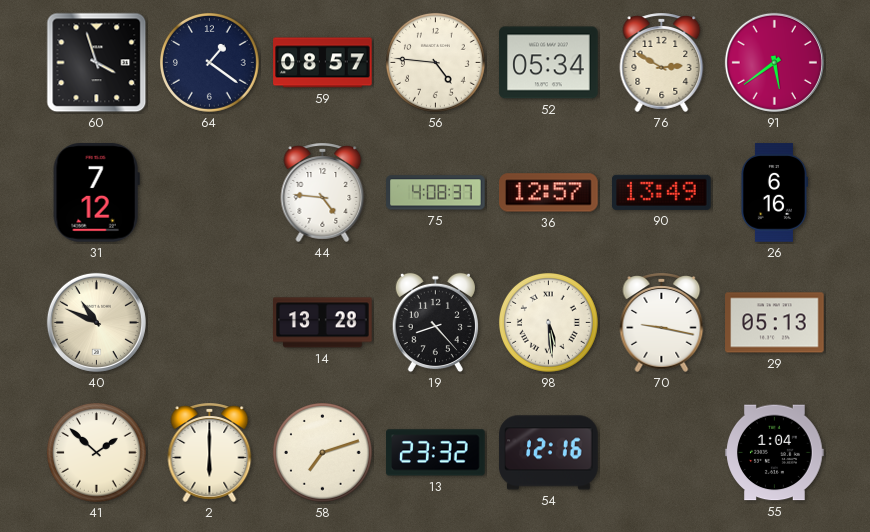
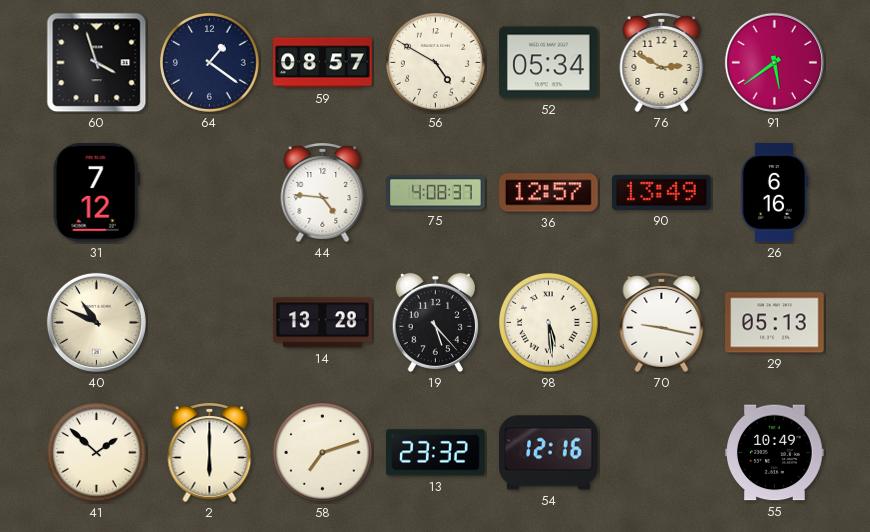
56: 4:46 -> 4:50
19: 8:23 -> 5:23
55: 1:04 -> 10:49
